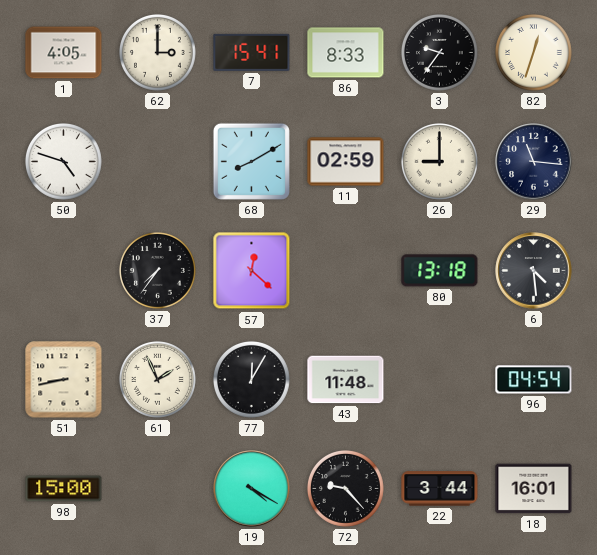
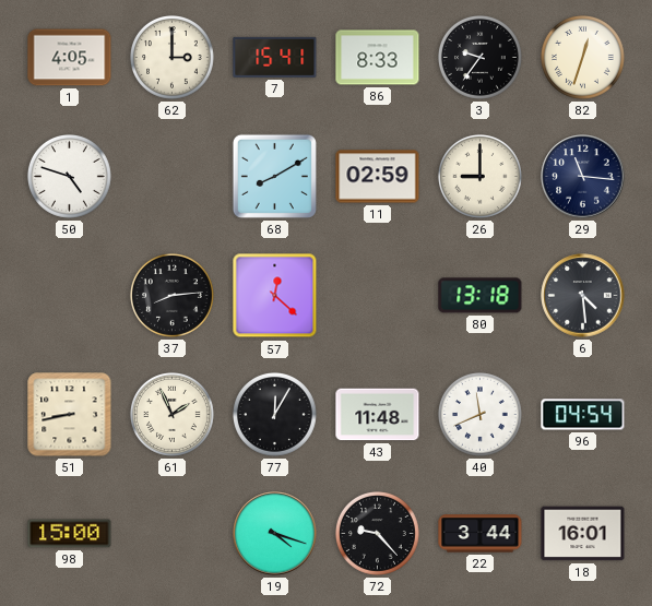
37: 7:36 -> 8:14
40: none -> 11:41
19: 4:20 -> 4:18
